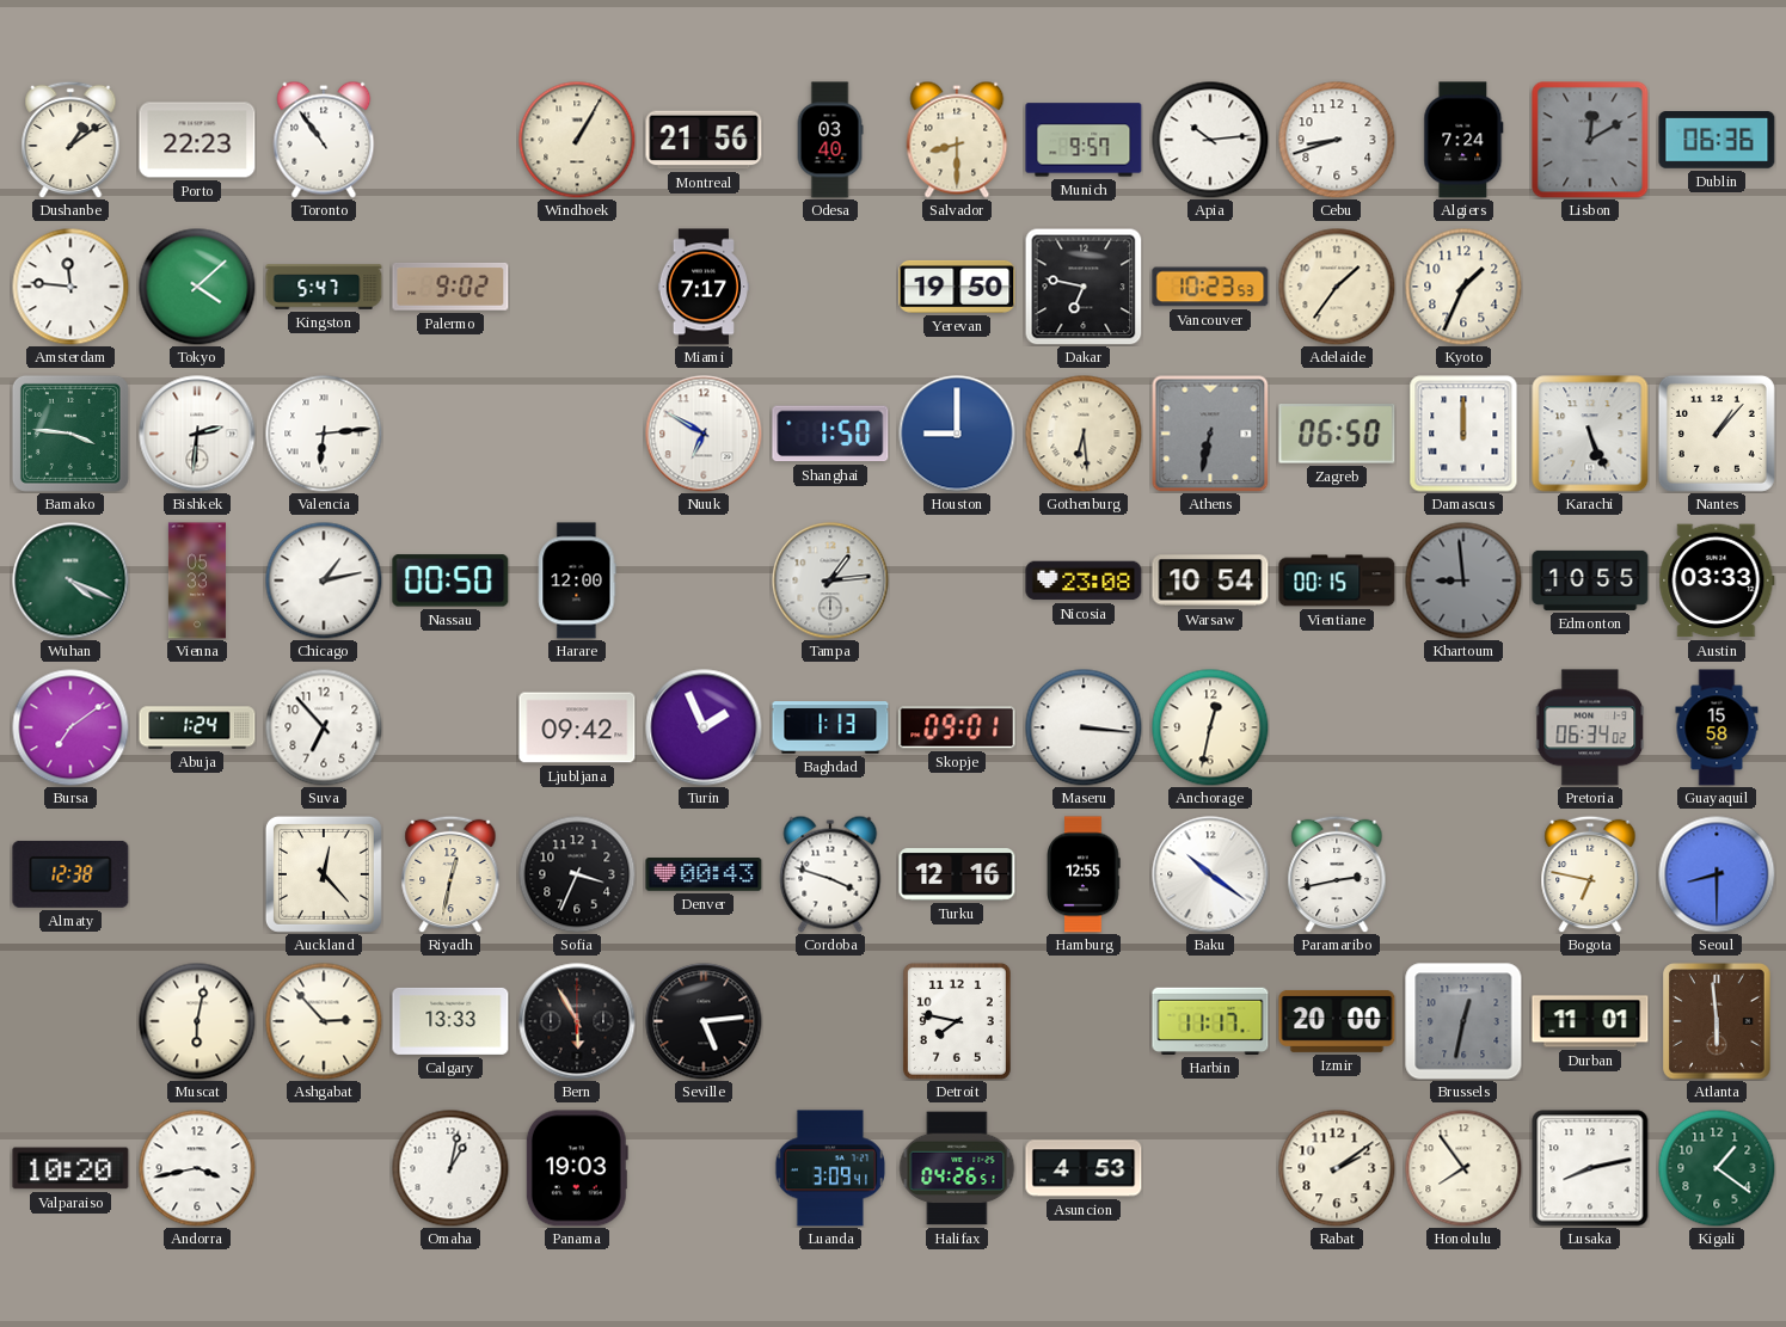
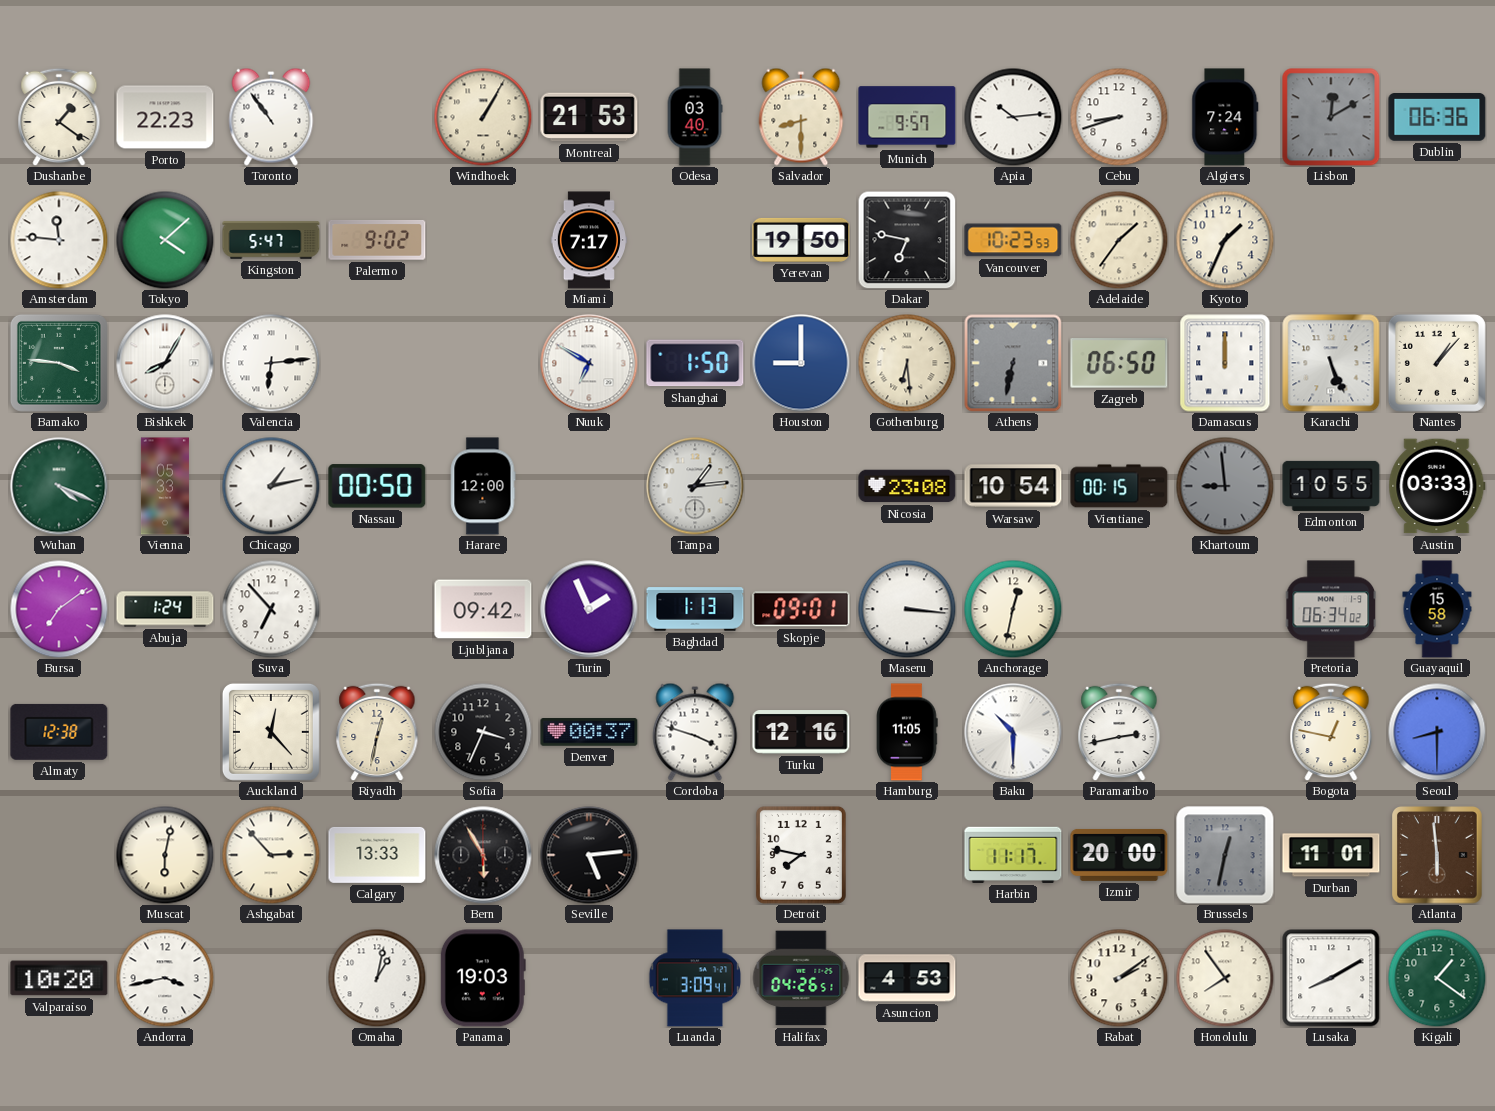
Dushanbe: 1:09 -> 1:21
Montreal: 21:56 -> 21:53
Bishkek: 2:31 -> 8:05
Denver: 00:43 -> 00:37
Hamburg: 12:55 -> 11:05
Baku: 10:21 -> 10:30
Bogota: 6:47 -> 12:47
Lusaka: 8:13 -> 8:10
